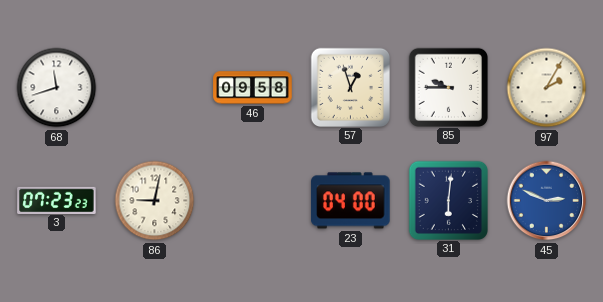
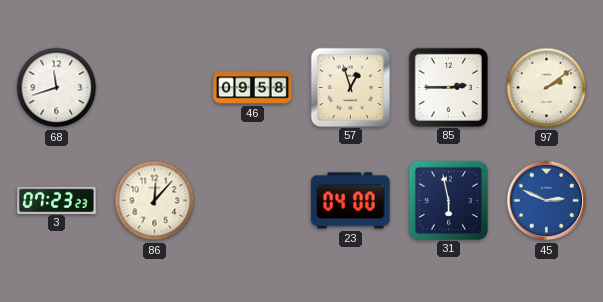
85: 9:45 -> 2:45
97: 2:05 -> 2:09
86: 9:02 -> 12:07
31: 6:01 -> 5:58
